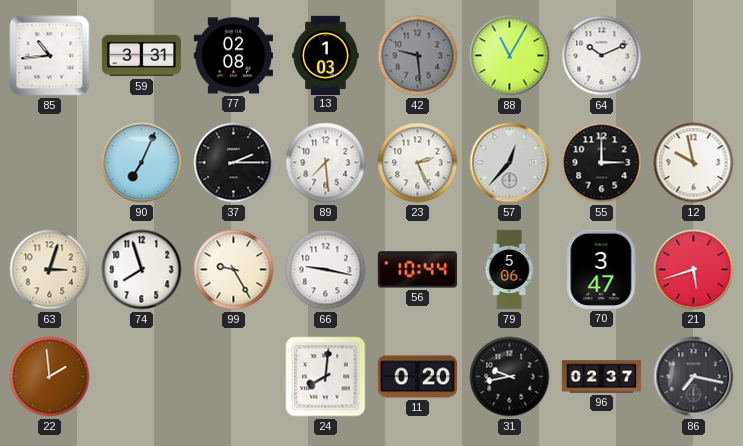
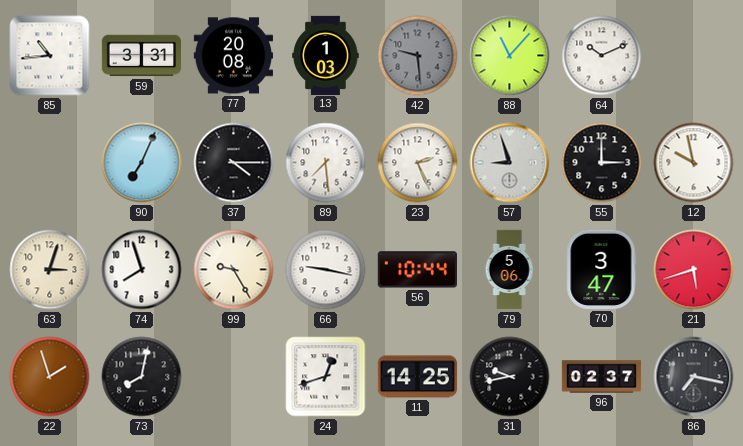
77: 02:08 -> 20:08
88: 11:05 -> 11:07
37: 2:15 -> 4:15
57: 12:37 -> 8:57
22: 1:59 -> 1:57
73: none -> 8:02
24: 8:01 -> 12:42
11: 0:20 -> 14:25
